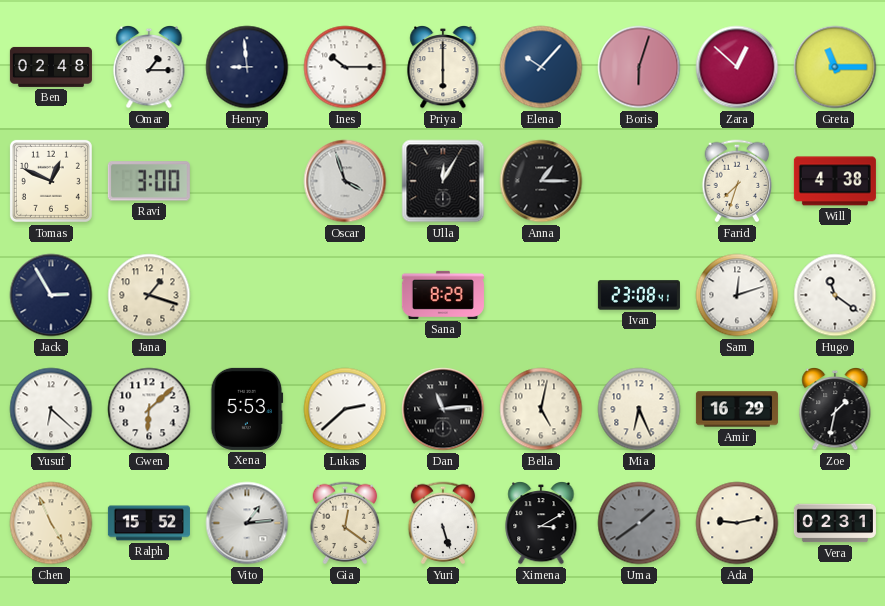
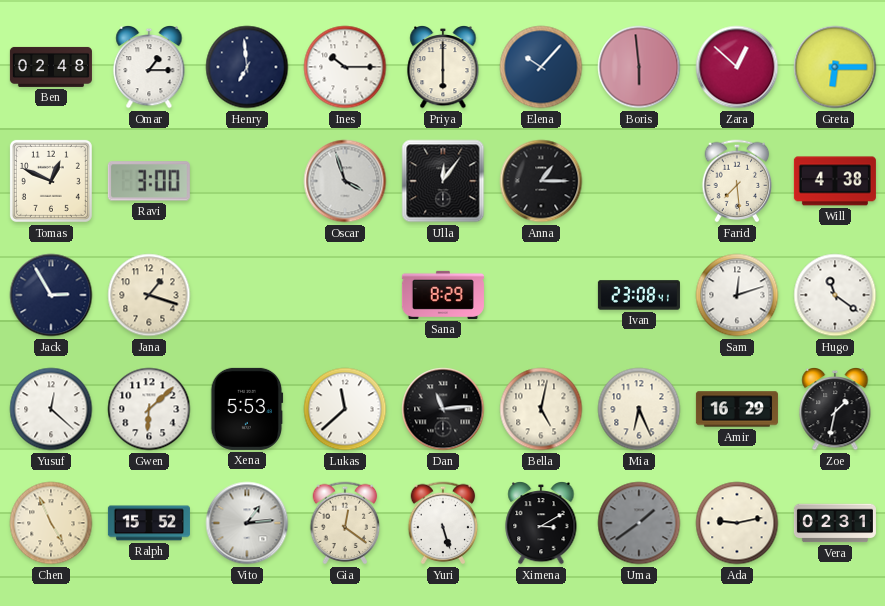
Henry: 8:59 -> 6:59
Boris: 6:03 -> 5:59
Greta: 11:15 -> 6:15
Ulla: 12:05 -> 12:06
Farid: 7:33 -> 7:29
Yusuf: 6:22 -> 12:22
Lukas: 2:38 -> 11:38
